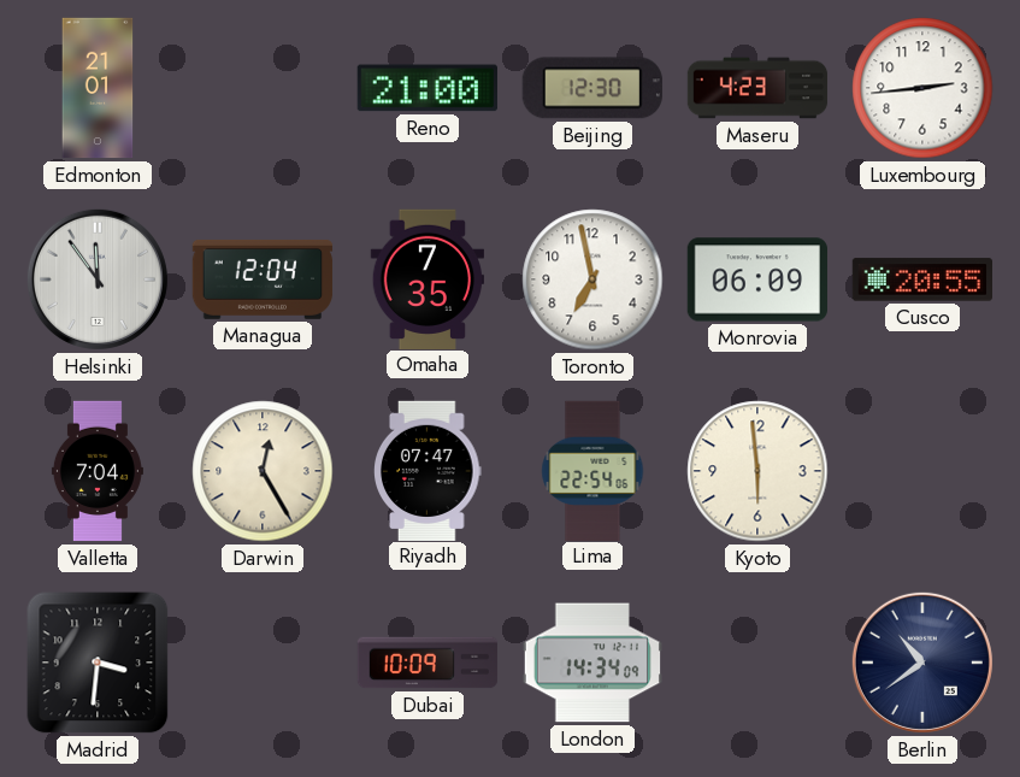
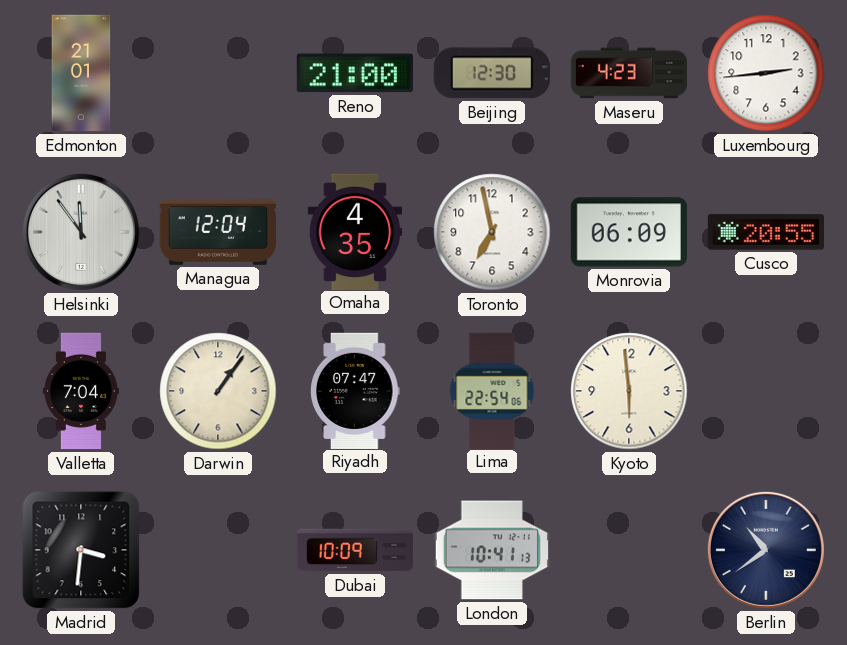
Omaha: 7:35 -> 4:35
Darwin: 12:25 -> 1:06
London: 14:34 -> 10:41
